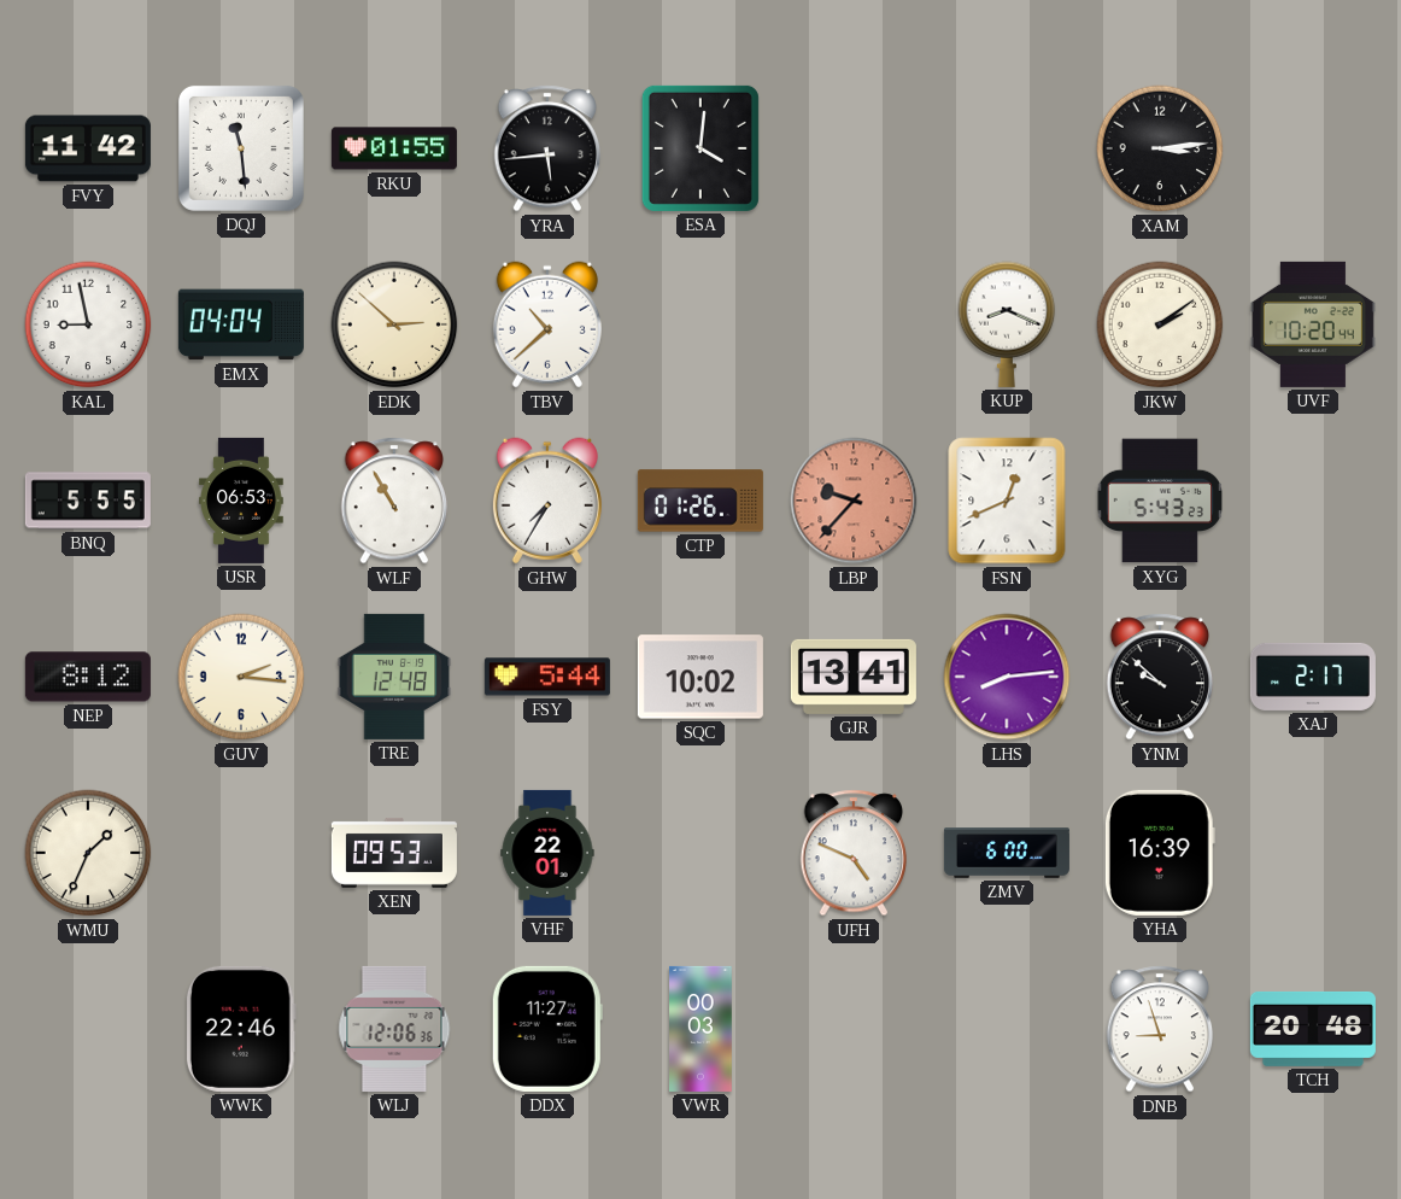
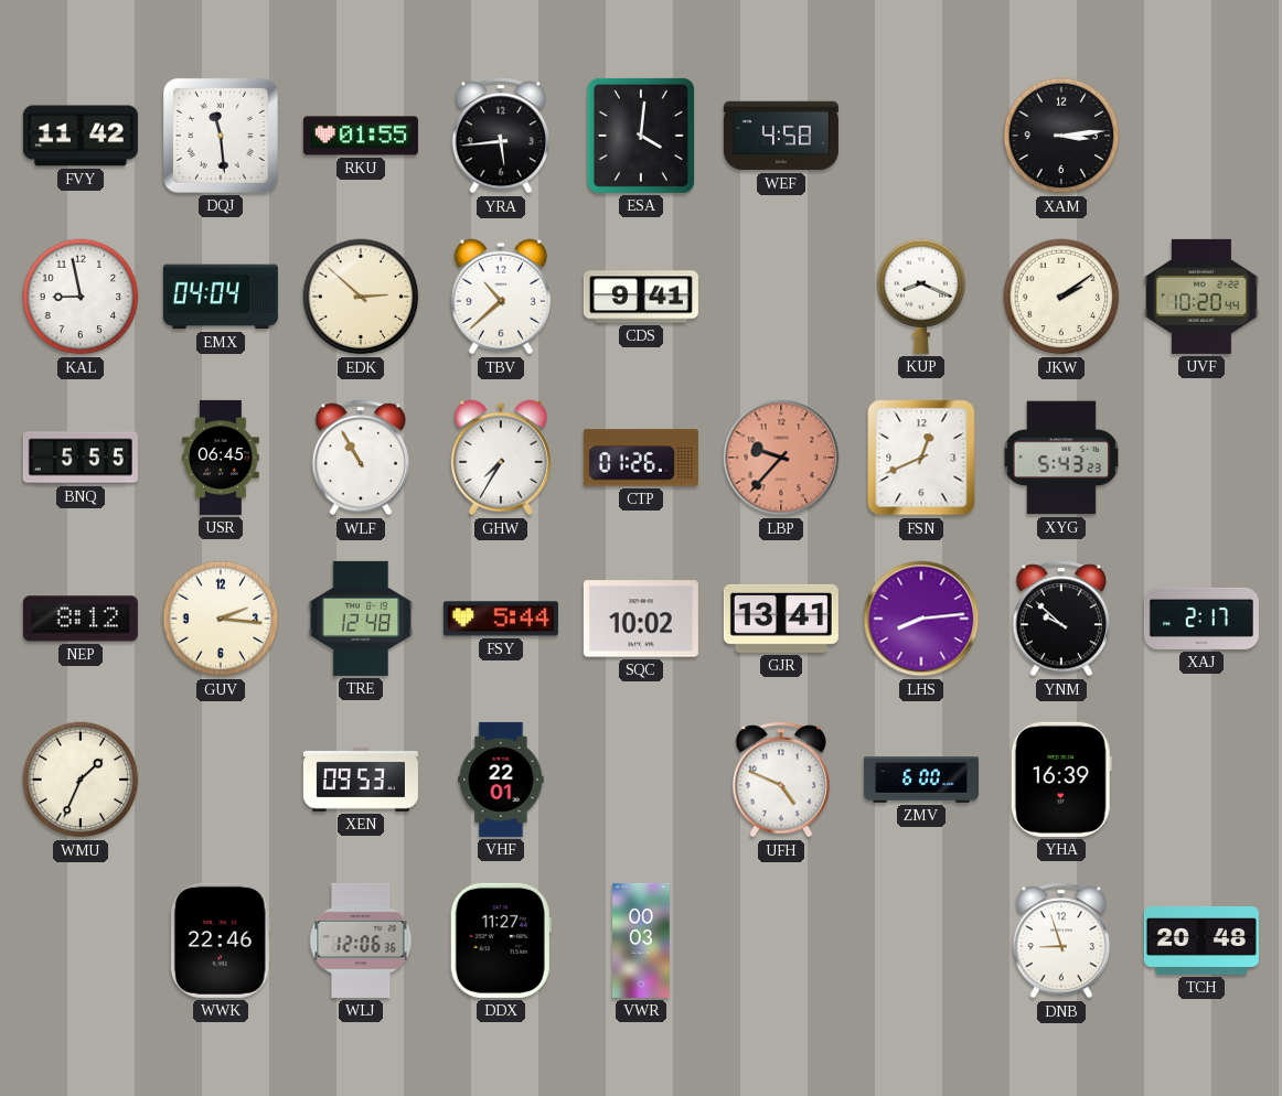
WEF: none -> 4:58
CDS: none -> 9:41
USR: 06:53 -> 06:45
